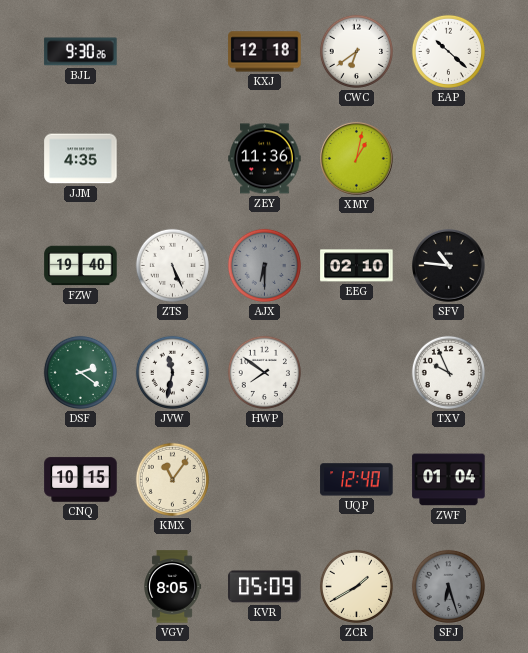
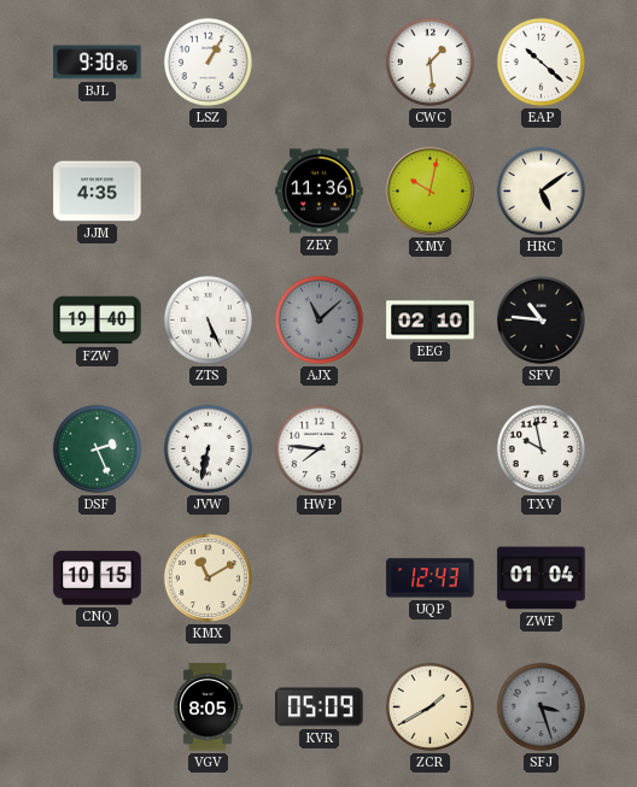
LSZ: none -> 1:05
KXJ: 12:18 -> none
CWC: 6:39 -> 1:29
XMY: 1:02 -> 10:02
HRC: none -> 5:09
AJX: 6:30 -> 11:08
DSF: 2:21 -> 2:26
JVW: 11:32 -> 6:32
HWP: 7:51 -> 7:46
TXV: 9:56 -> 9:58
KMX: 11:06 -> 11:10
UQP: 12:40 -> 12:43
SFJ: 6:27 -> 3:27
